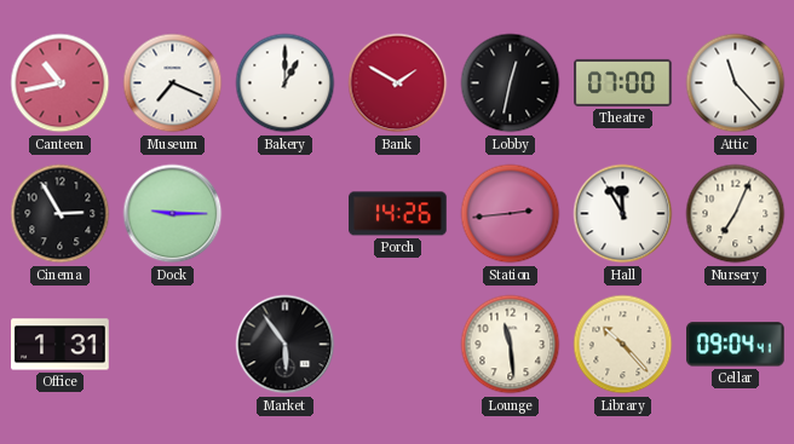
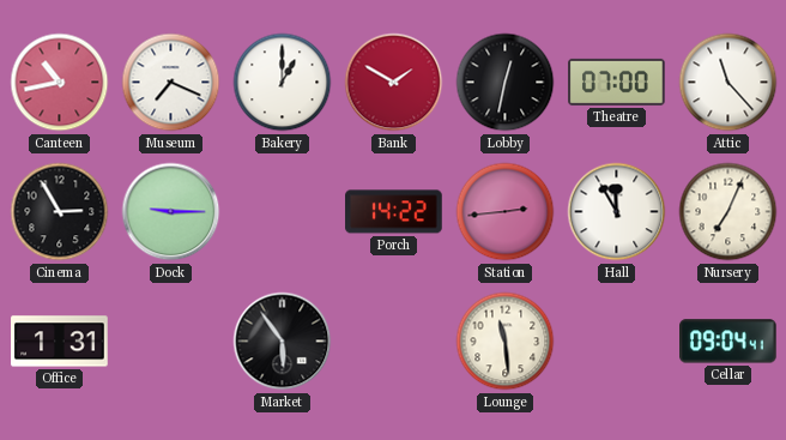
Porch: 14:26 -> 14:22
Library: 10:23 -> none
